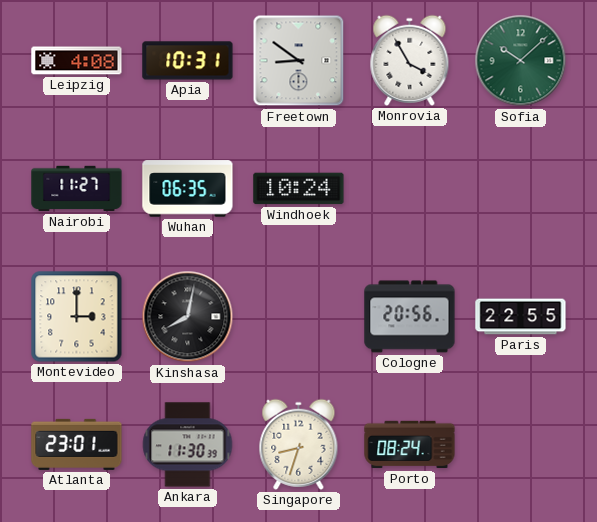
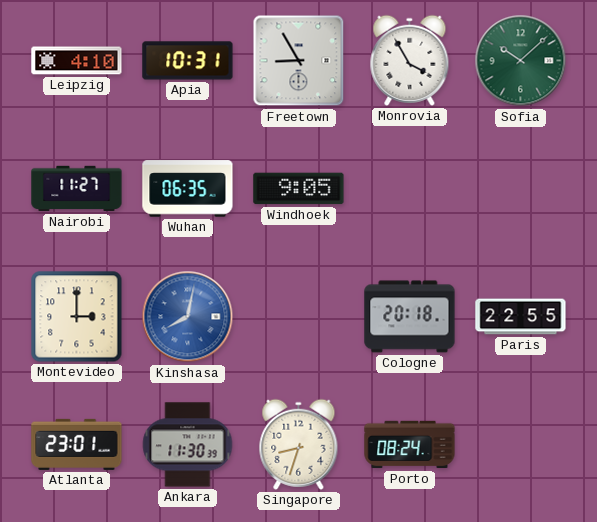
Leipzig: 4:08 -> 4:10
Freetown: 8:51 -> 8:55
Windhoek: 10:24 -> 9:05
Kinshasa dial: black -> blue
Cologne: 20:56 -> 20:18
